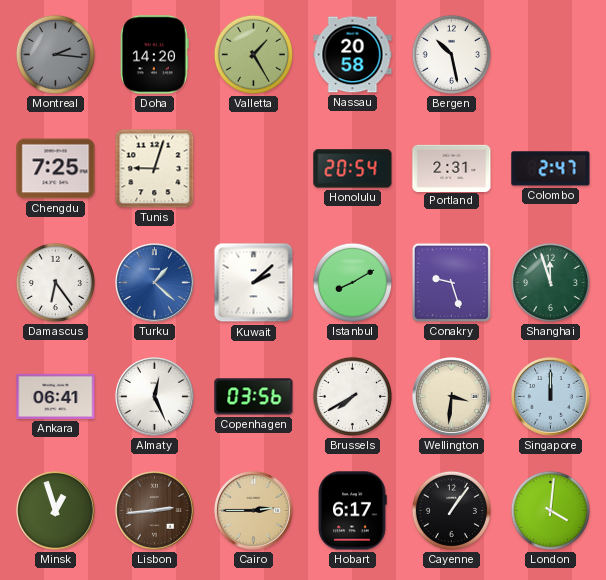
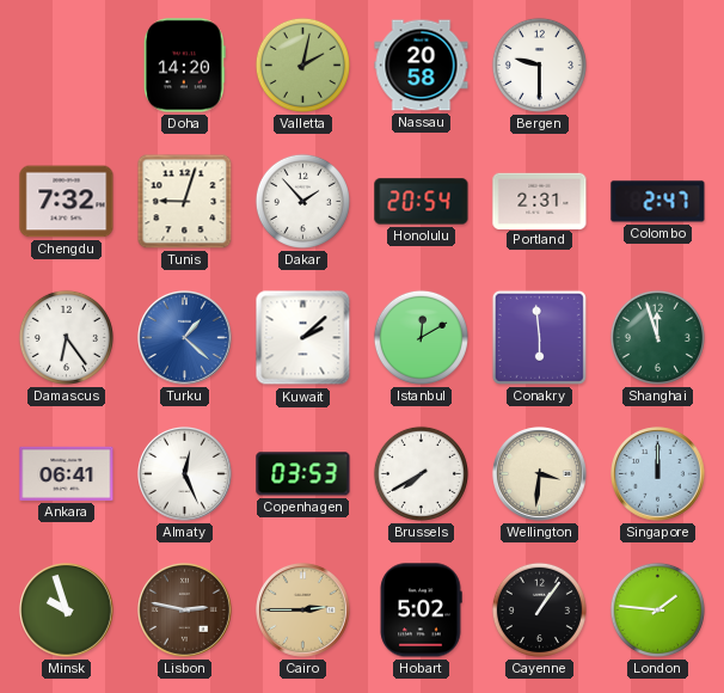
Montreal: 2:16 -> none
Valletta: 1:25 -> 2:02
Bergen: 10:28 -> 9:30
Chengdu: 7:25 -> 7:32
Dakar: none -> 1:53
Istanbul: 8:10 -> 12:10
Conakry: 9:27 -> 5:59
Copenhagen: 03:56 -> 03:53
Minsk: 12:57 -> 9:57
Lisbon: 2:44 -> 2:47
Hobart: 6:17 -> 5:02
London: 4:01 -> 1:46
